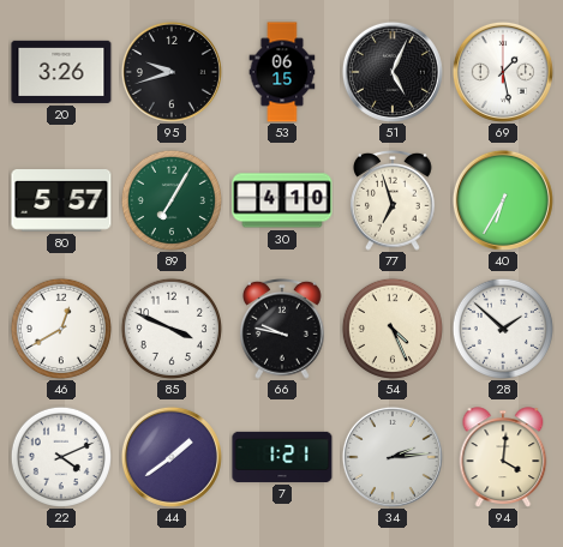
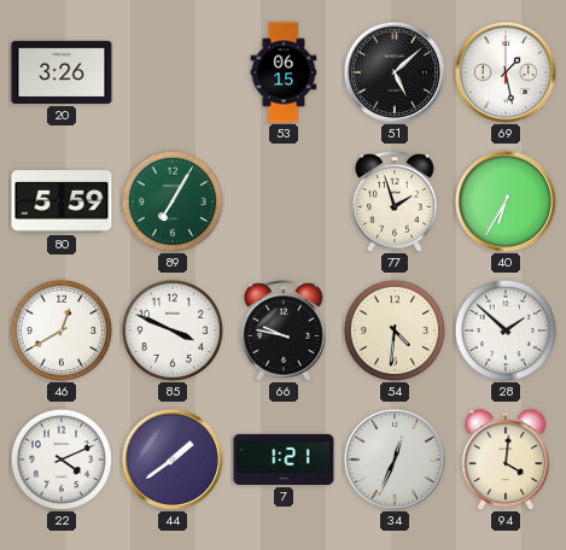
95: 9:42 -> none
51: 5:04 -> 5:08
80: 5:57 -> 5:59
30: 4:10 -> none
77: 6:57 -> 1:57
54: 4:26 -> 4:31
34: 2:14 -> 12:34
